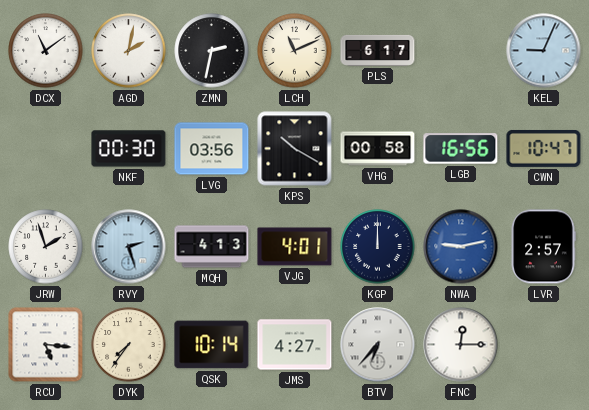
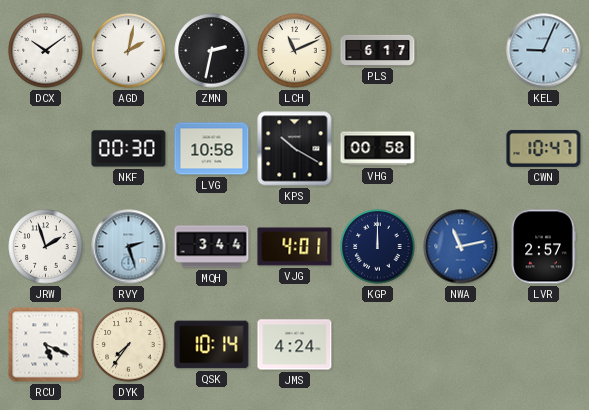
DCX: 11:09 -> 10:09
LVG: 03:56 -> 10:58
LGB: 16:56 -> none
MQH: 4:13 -> 3:44
NWA: 9:13 -> 11:13
RCU: 5:16 -> 5:19
JMS: 4:27 -> 4:24
BTV: 6:37 -> none
FNC: 12:15 -> none
